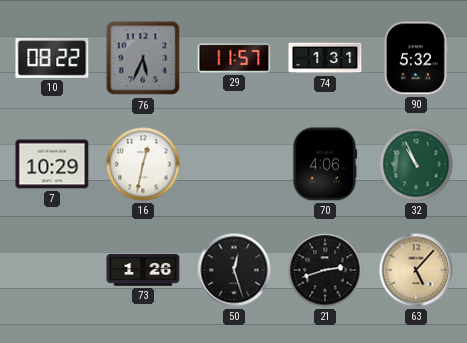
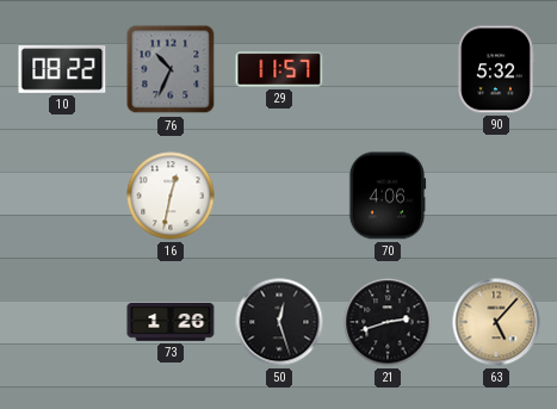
76: 5:34 -> 10:34
74: 1:31 -> none
7: 10:29 -> none
32: 10:56 -> none
